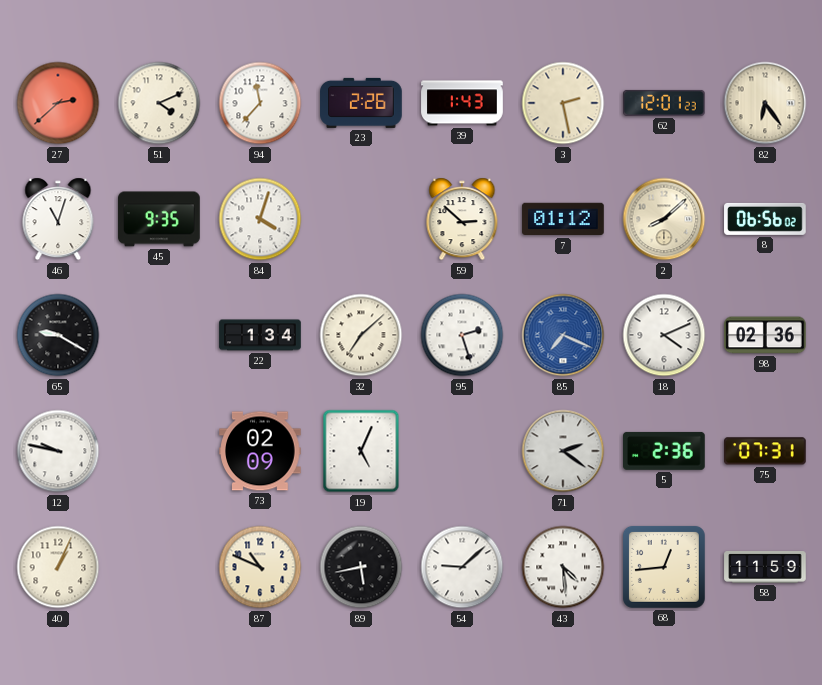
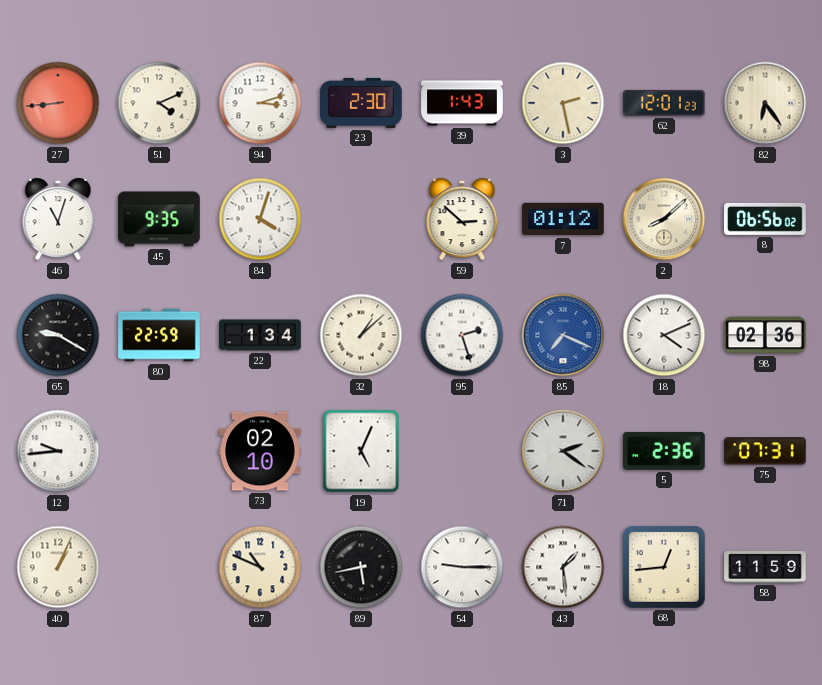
27: 2:38 -> 8:44
94: 11:37 -> 3:12
23: 2:26 -> 2:30
80: none -> 22:59
32: 7:08 -> 1:08
12: 9:47 -> 9:44
73: 02:09 -> 02:10
54: 9:08 -> 9:15
43: 4:29 -> 1:29
